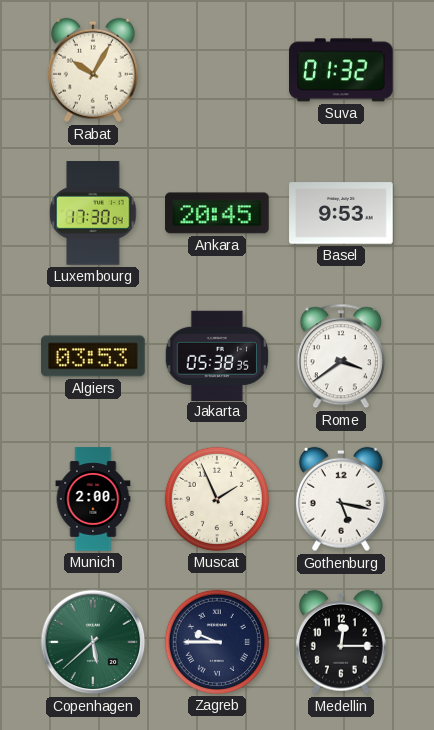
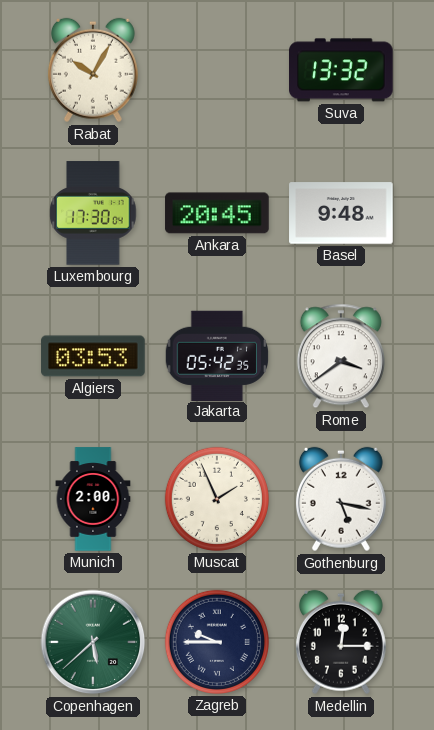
Suva: 01:32 -> 13:32
Basel: 9:53 -> 9:48
Jakarta: 05:38 -> 05:42
